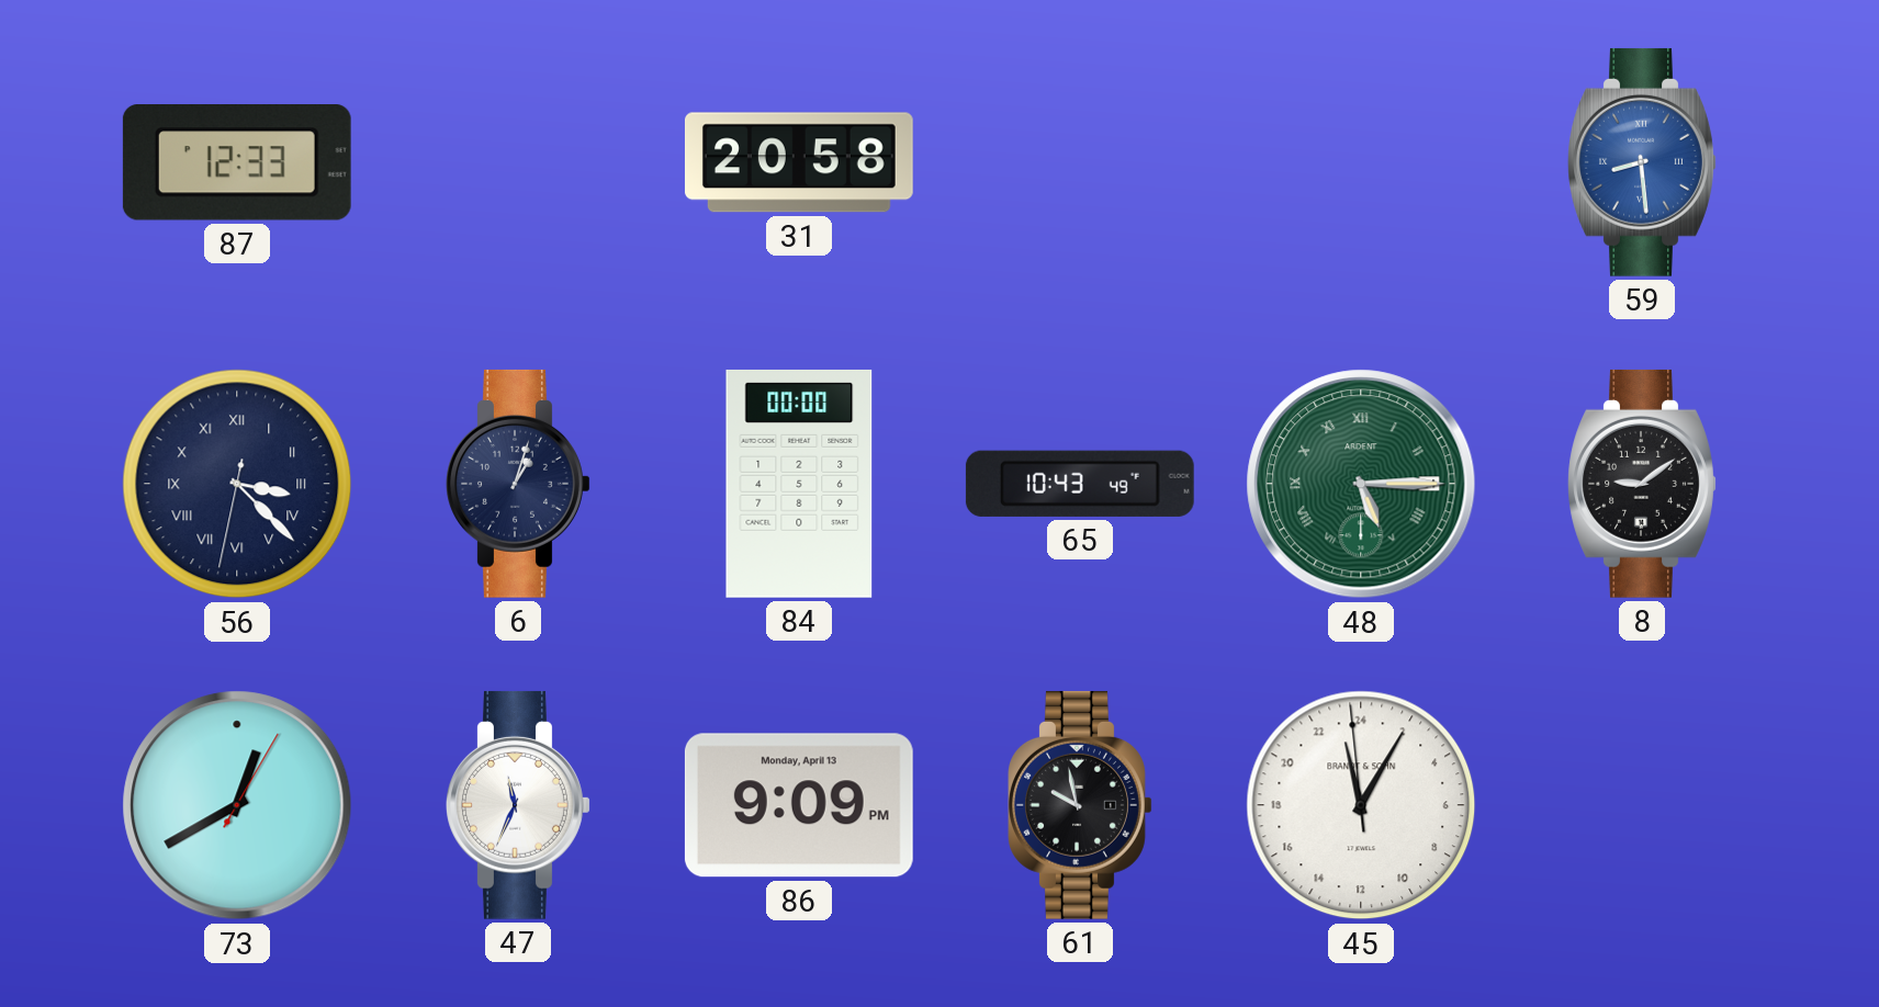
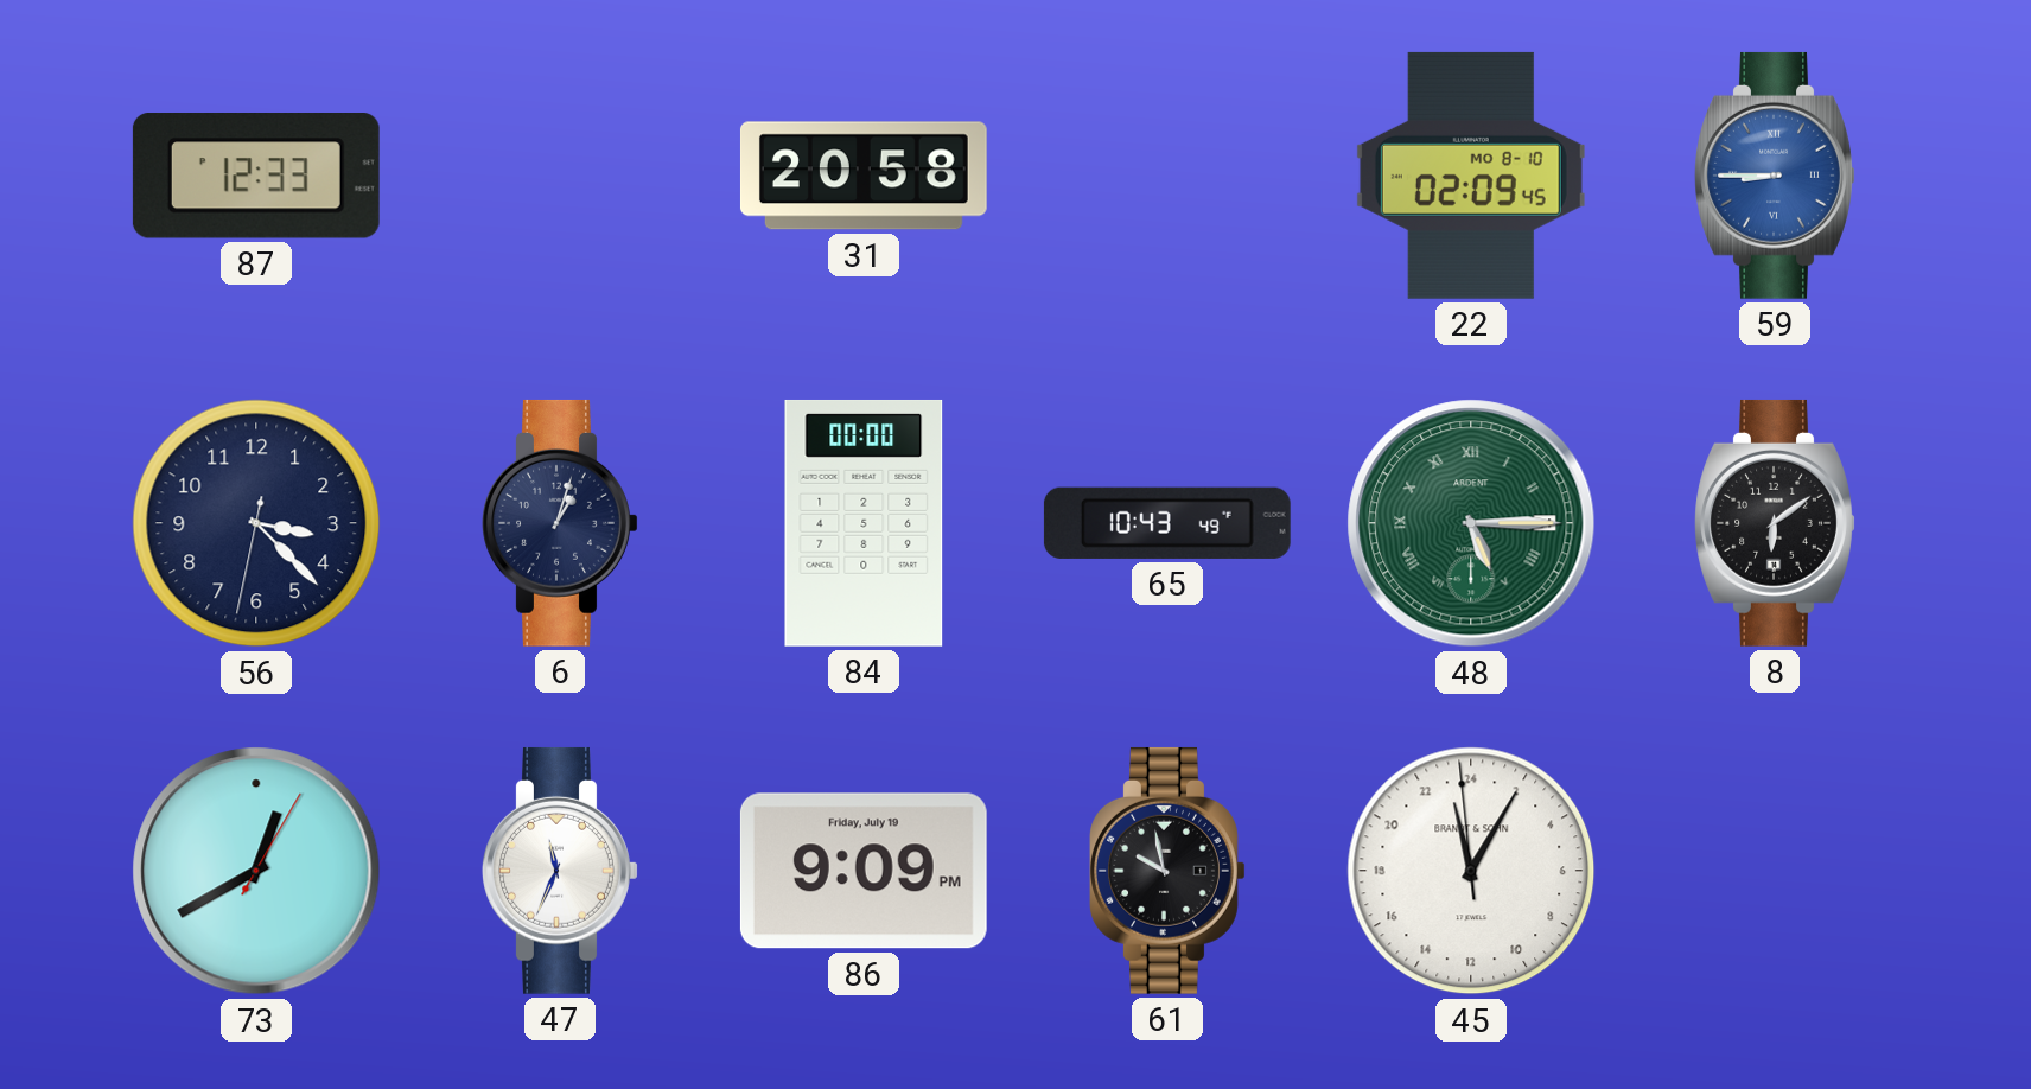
22: none -> 02:09
59: 8:29 -> 8:45
56 numerals: Roman -> Arabic
8: 9:09 -> 6:09
86 date: Monday, April 13 -> Friday, July 19
